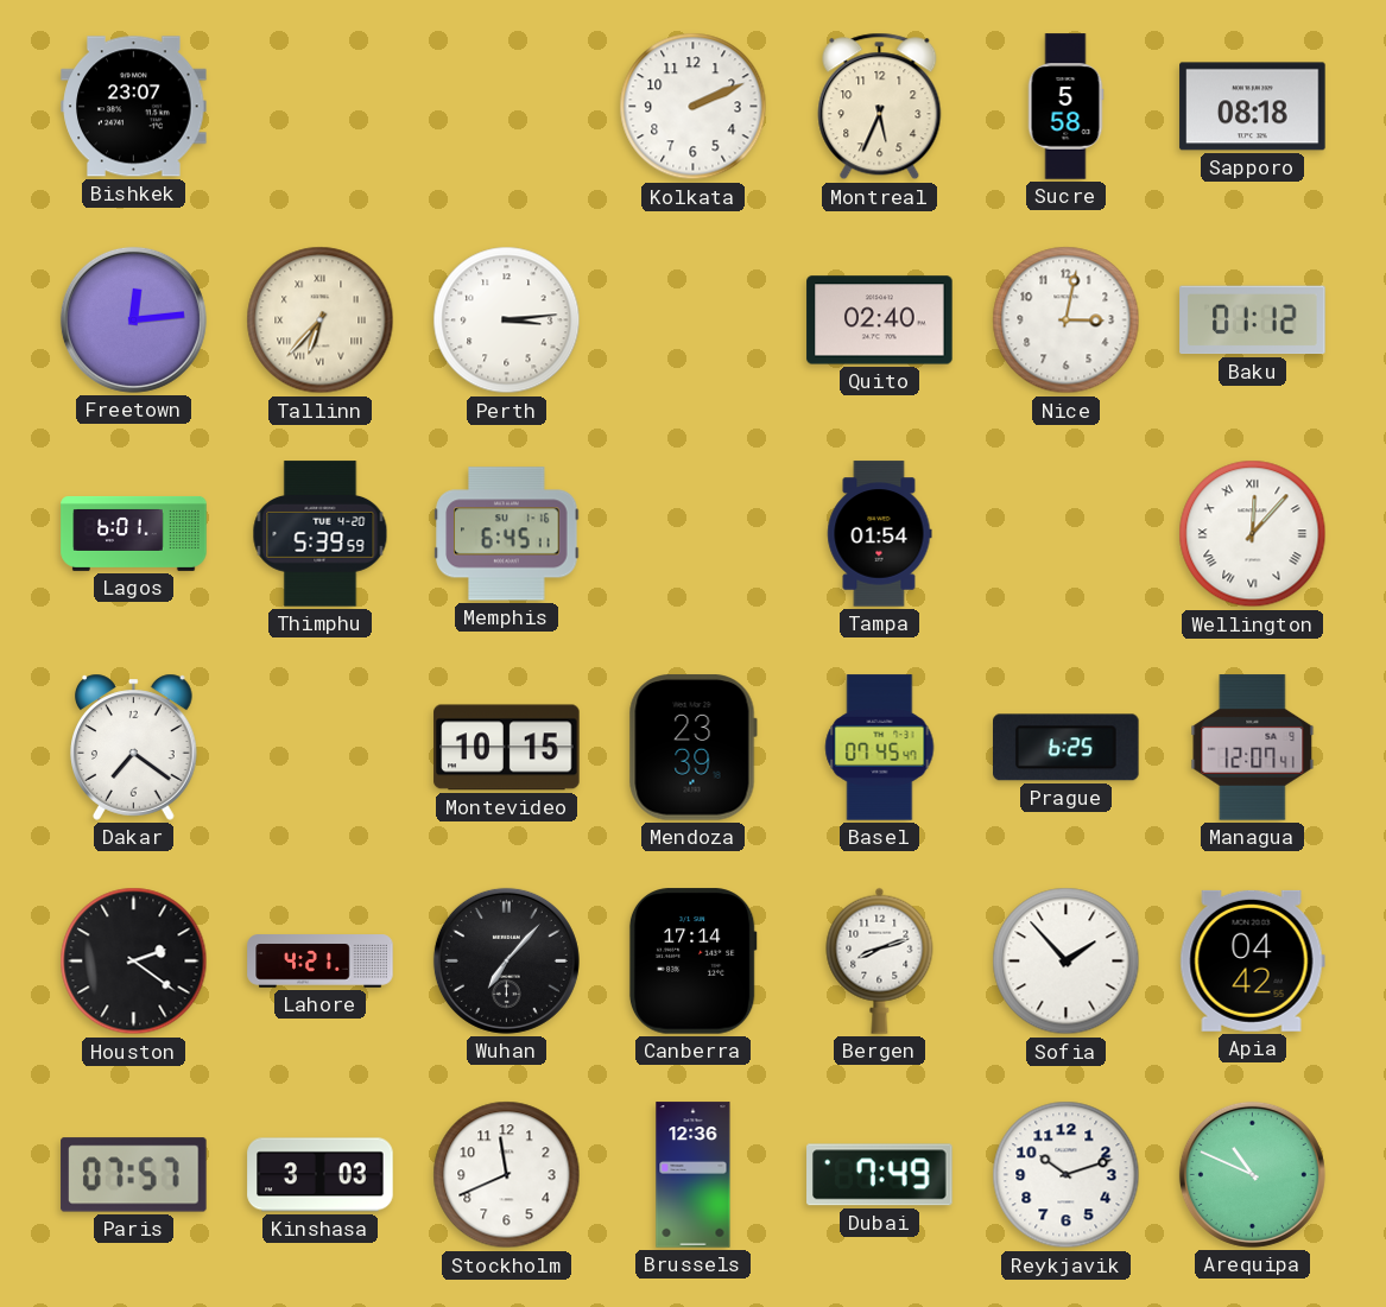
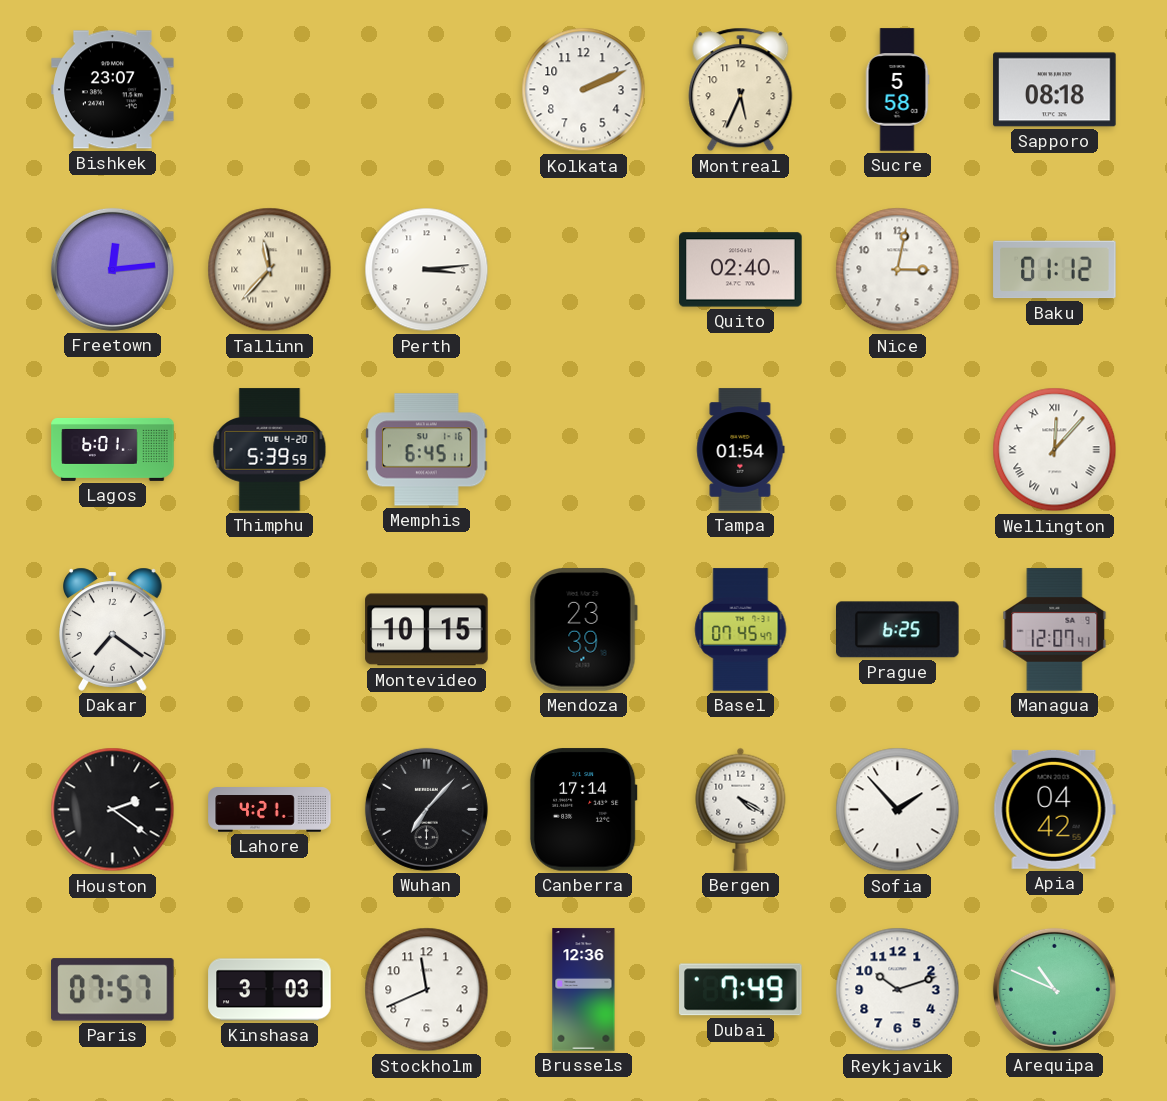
Tallinn: 6:37 -> 11:37
Bergen: 8:12 -> 4:20
